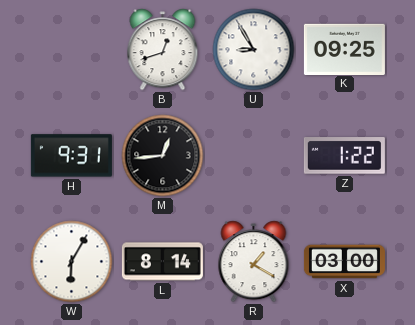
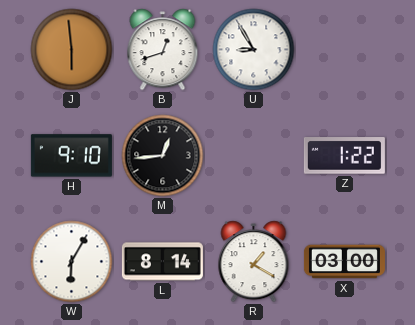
J: none -> 5:59
K: 09:25 -> none
H: 9:31 -> 9:10
